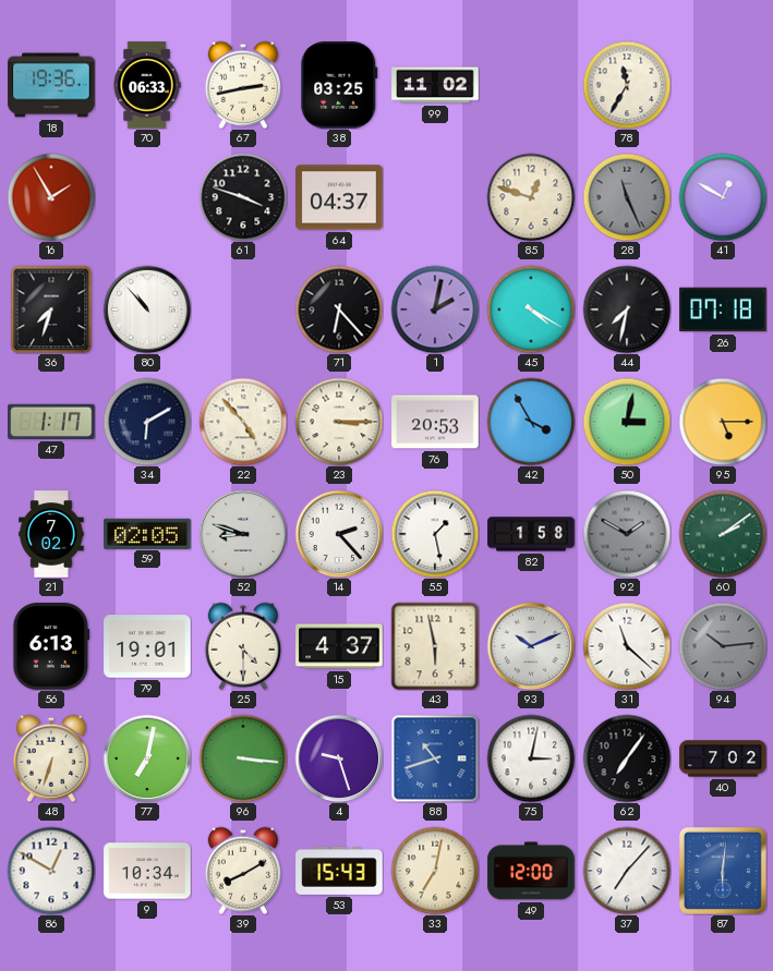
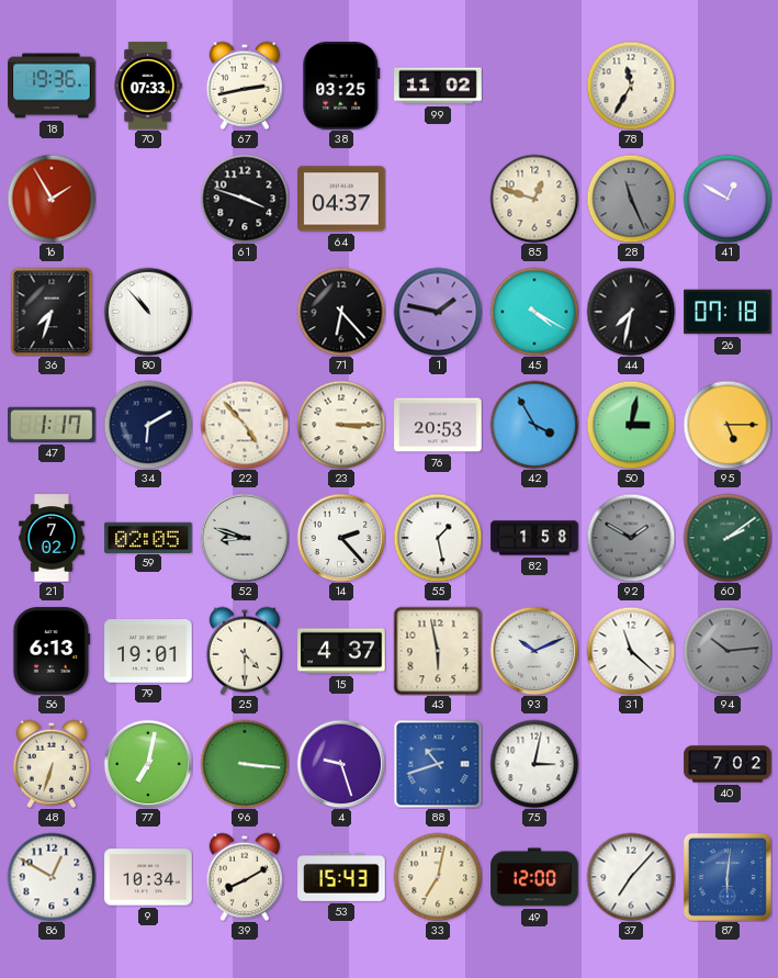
70: 06:33 -> 07:33
1: 2:02 -> 1:47
62: 7:06 -> none
